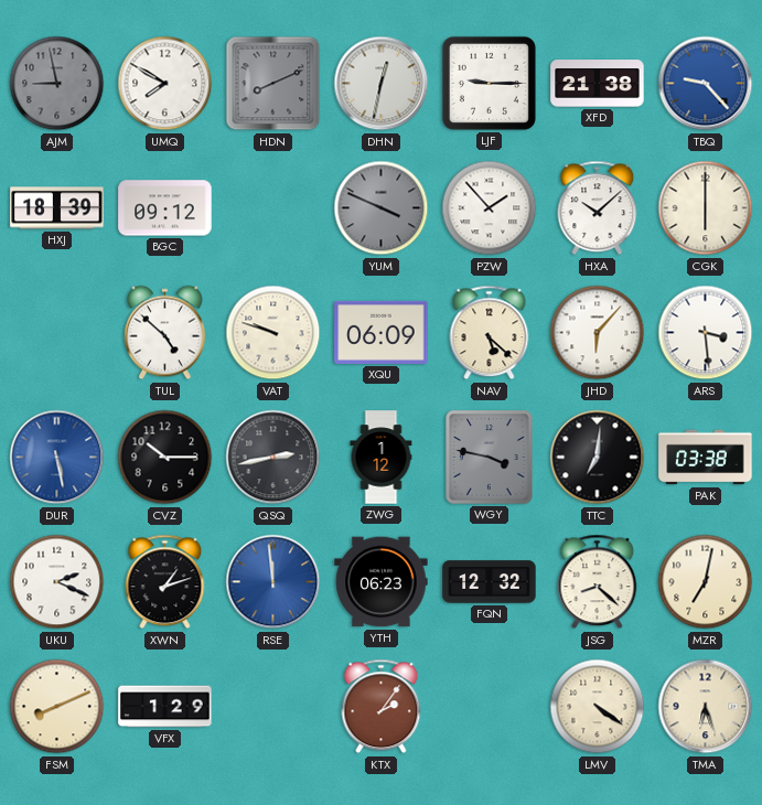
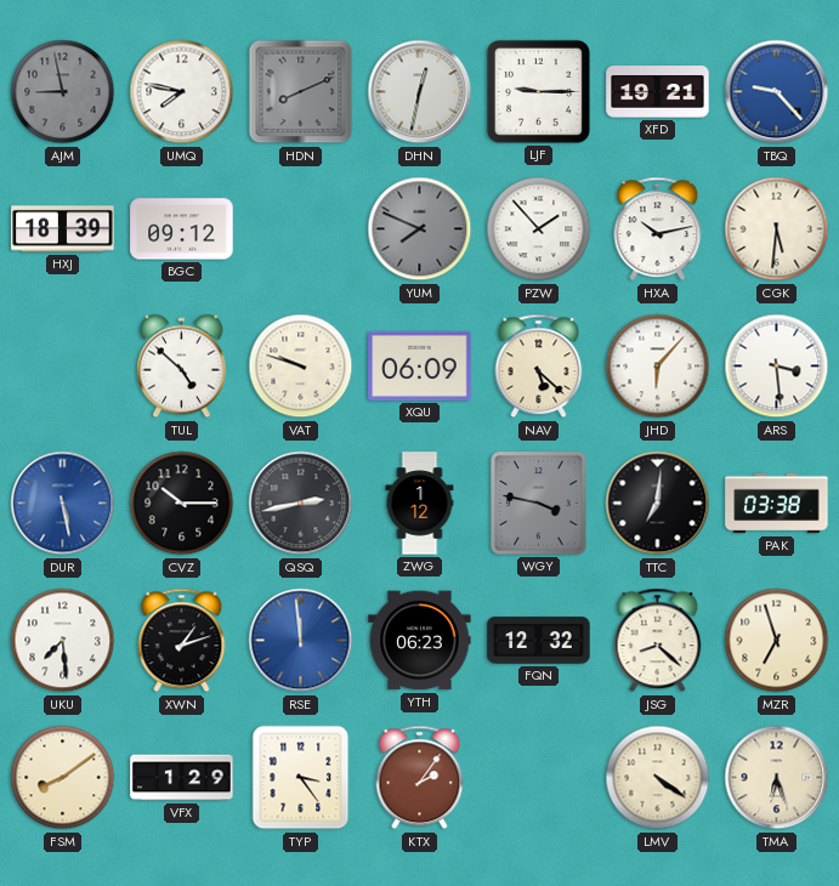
UMQ: 7:50 -> 7:47
XFD: 21:38 -> 19:21
YUM: 3:49 -> 7:49
HXA: 10:08 -> 10:13
CGK: 6:00 -> 5:31
UKU: 2:19 -> 7:29
MZR: 7:02 -> 6:57
FSM: 8:11 -> 8:09
TYP: none -> 3:24
